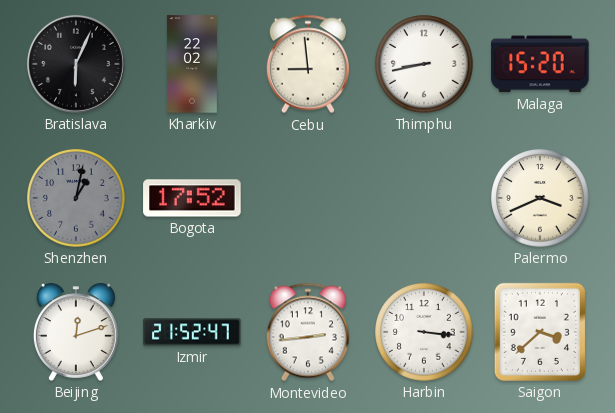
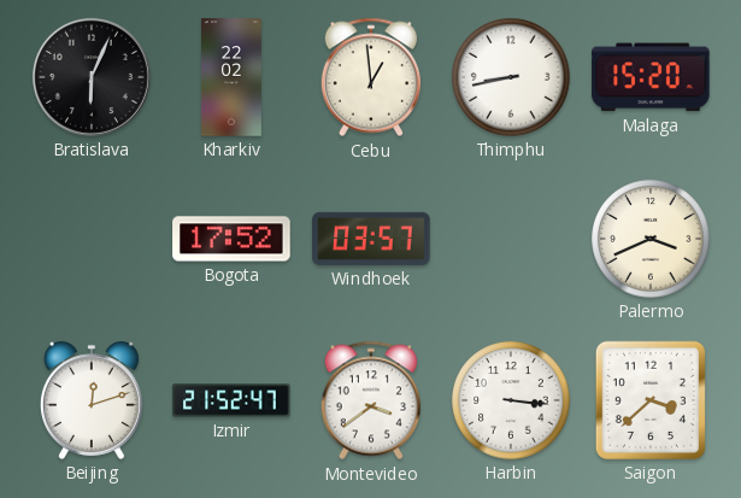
Cebu: 8:59 -> 12:59
Shenzhen: 1:02 -> none
Windhoek: none -> 03:57
Montevideo: 2:44 -> 3:39
